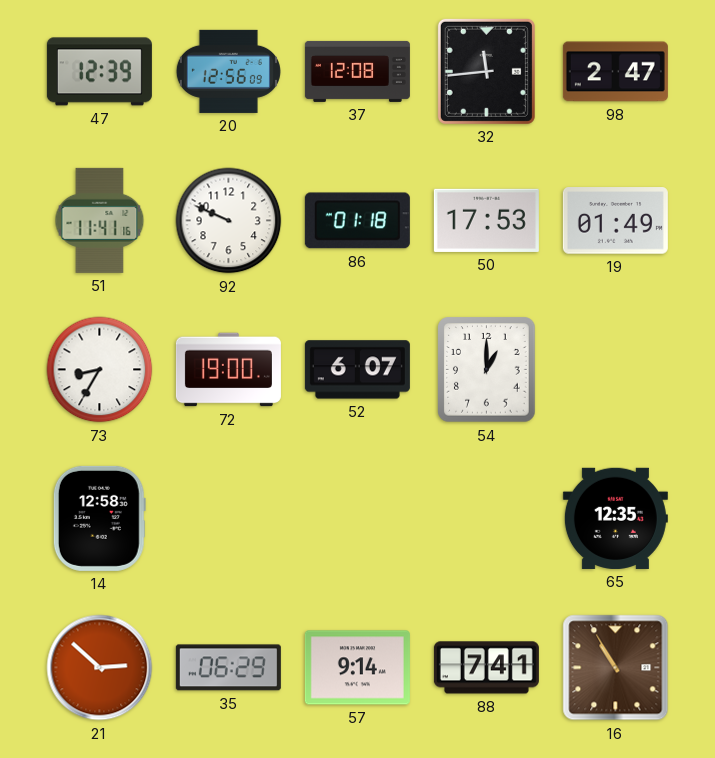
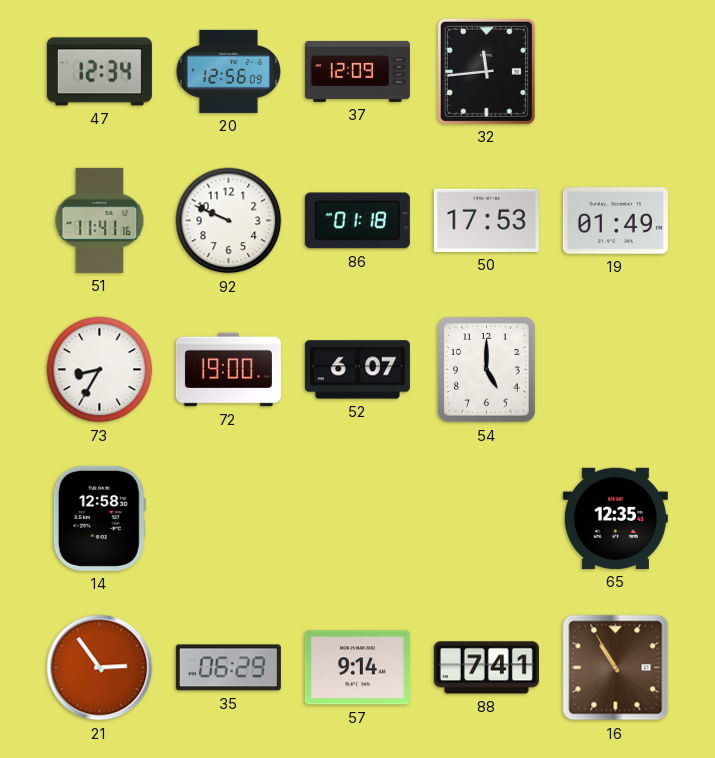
47: 12:39 -> 12:34
37: 12:08 -> 12:09
98: 2:47 -> none
54: 1:00 -> 5:00
21: 2:52 -> 2:54
